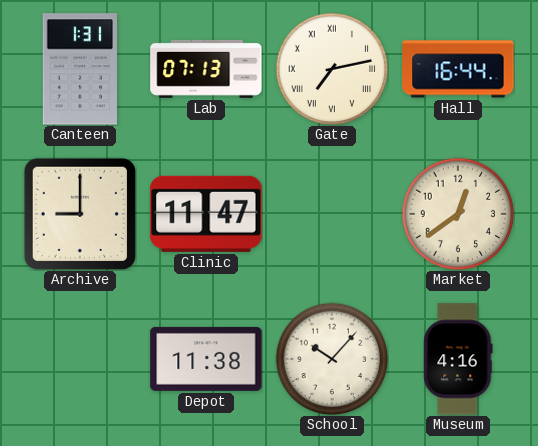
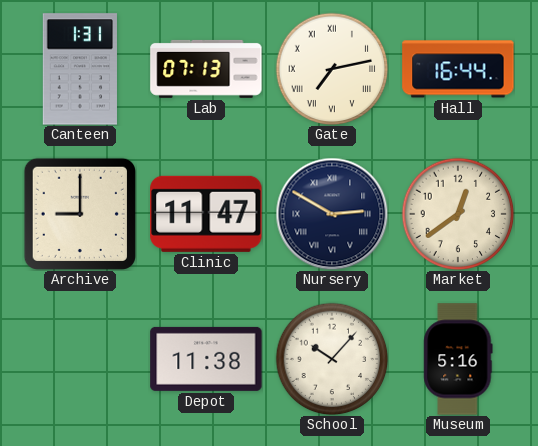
Nursery: none -> 2:50
Museum: 4:16 -> 5:16
